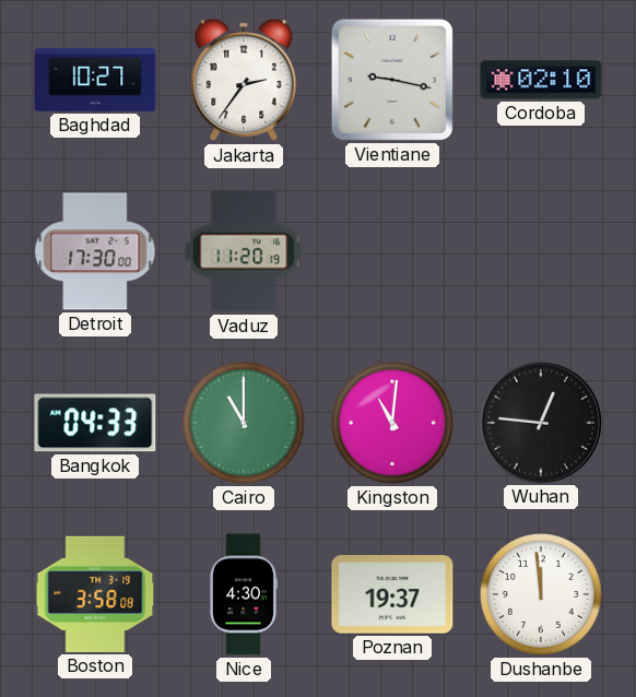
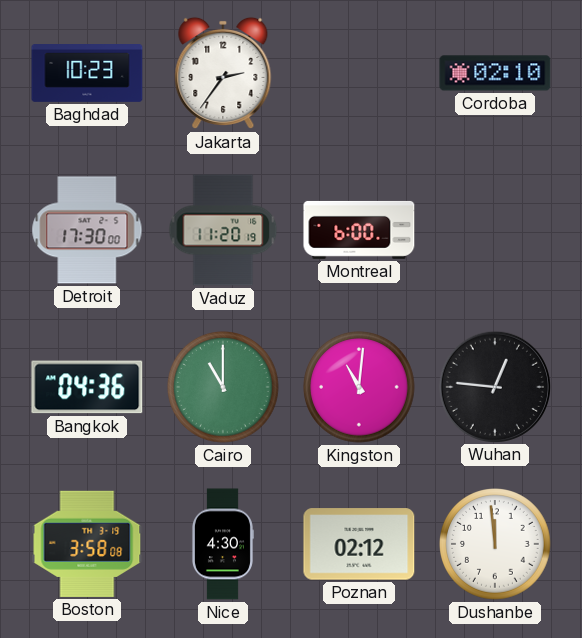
Baghdad: 10:27 -> 10:23
Vientiane: 9:17 -> none
Montreal: none -> 6:00
Bangkok: 04:33 -> 04:36
Poznan: 19:37 -> 02:12
